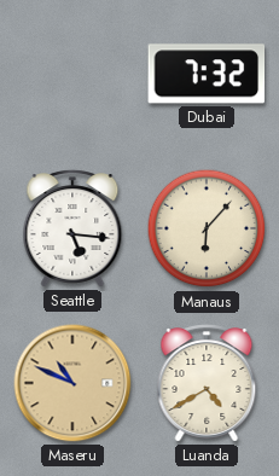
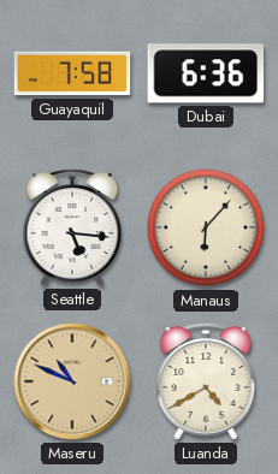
Guayaquil: none -> 7:58
Dubai: 7:32 -> 6:36
